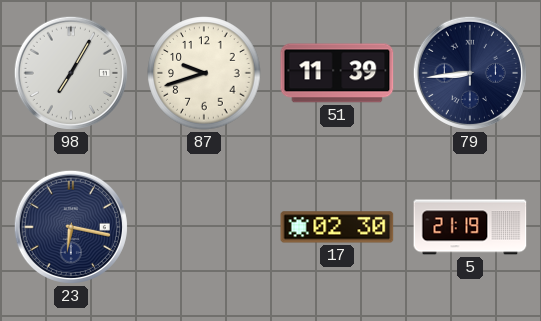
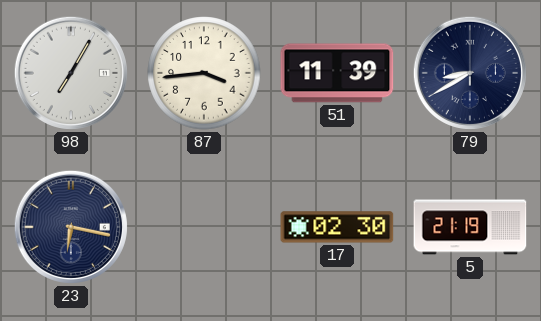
87: 9:42 -> 3:44
79: 8:44 -> 8:40
